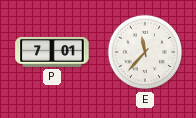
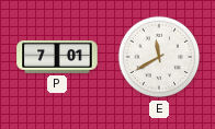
E: 11:37 -> 11:40
